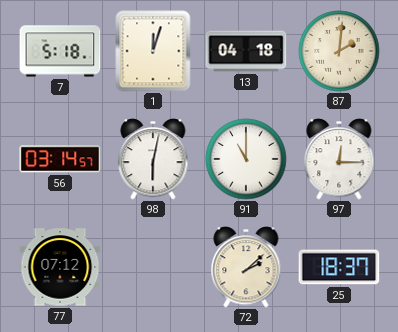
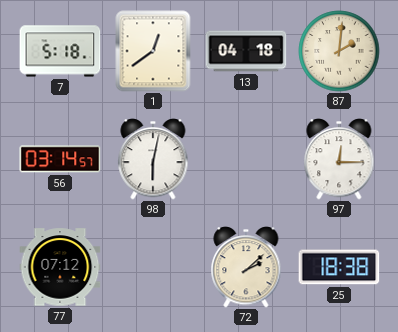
1: 12:03 -> 12:39
91: 11:00 -> none
25: 18:37 -> 18:38
